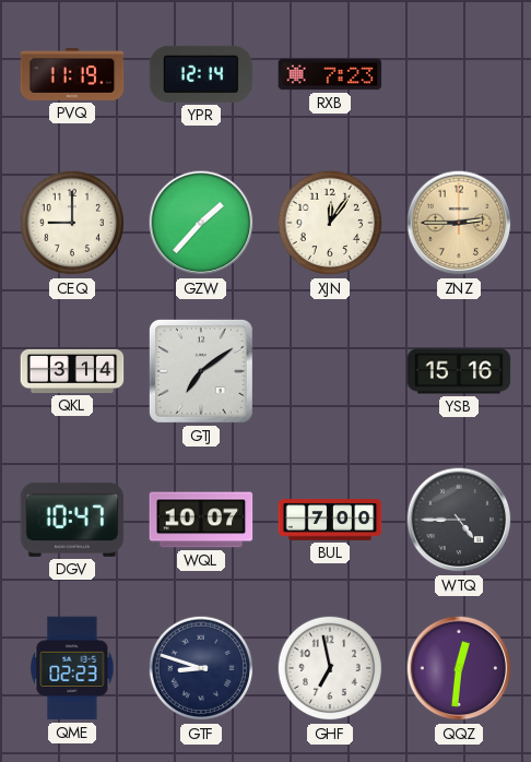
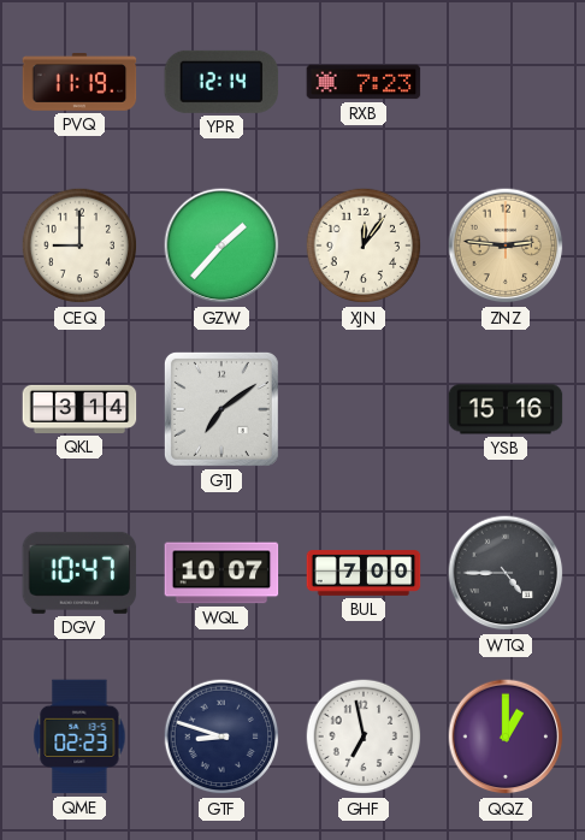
ZNZ: 2:45 -> 2:46
QQZ: 12:31 -> 1:00
